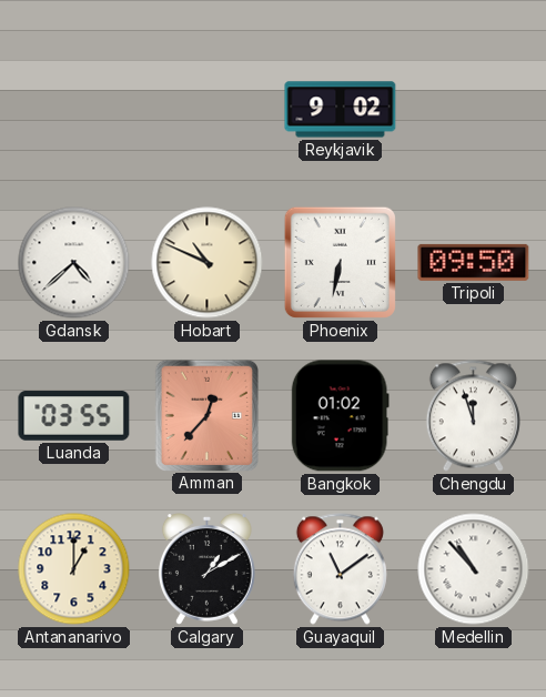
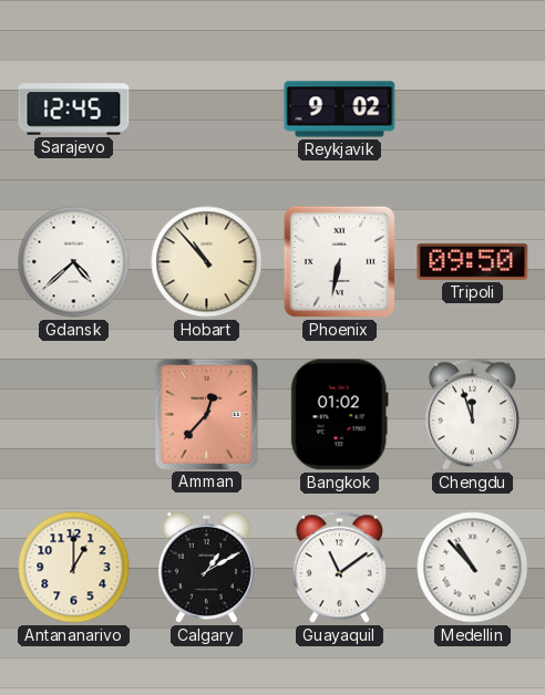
Sarajevo: none -> 12:45
Hobart: 10:49 -> 10:53
Luanda: 03:55 -> none
